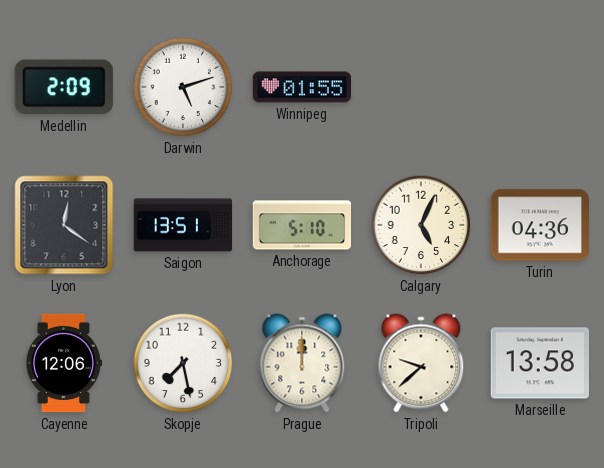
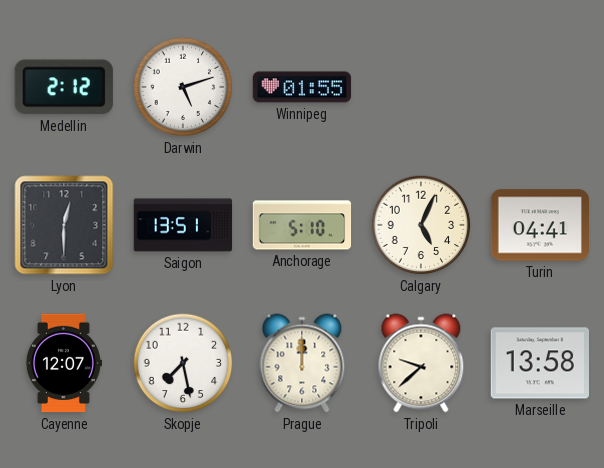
Medellin: 2:09 -> 2:12
Lyon: 12:21 -> 12:30
Turin: 04:36 -> 04:41
Cayenne: 12:06 -> 12:07
